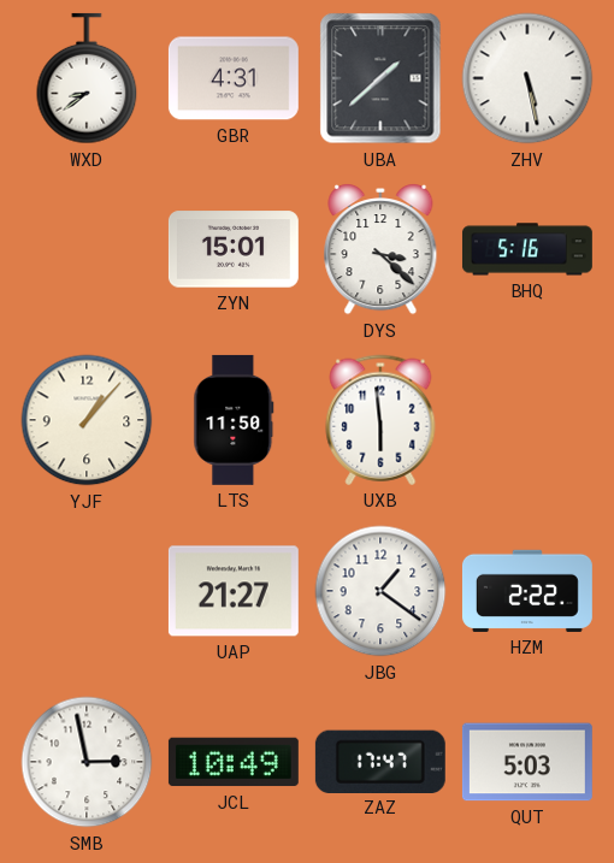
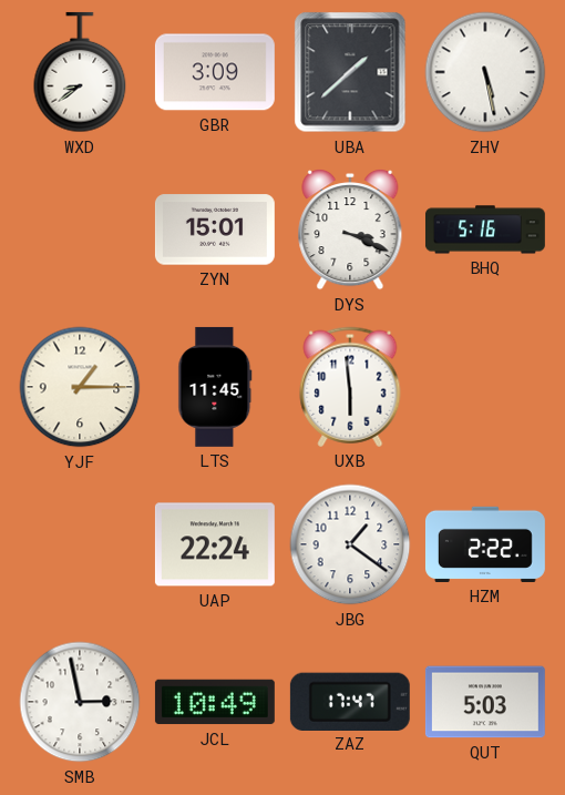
GBR: 4:31 -> 3:09
DYS: 3:22 -> 3:19
YJF: 1:07 -> 1:15
LTS: 11:50 -> 11:45
UAP: 21:27 -> 22:24
